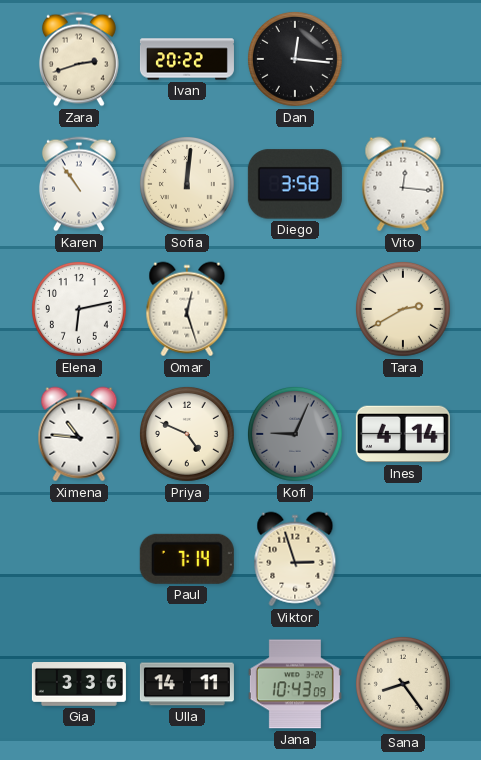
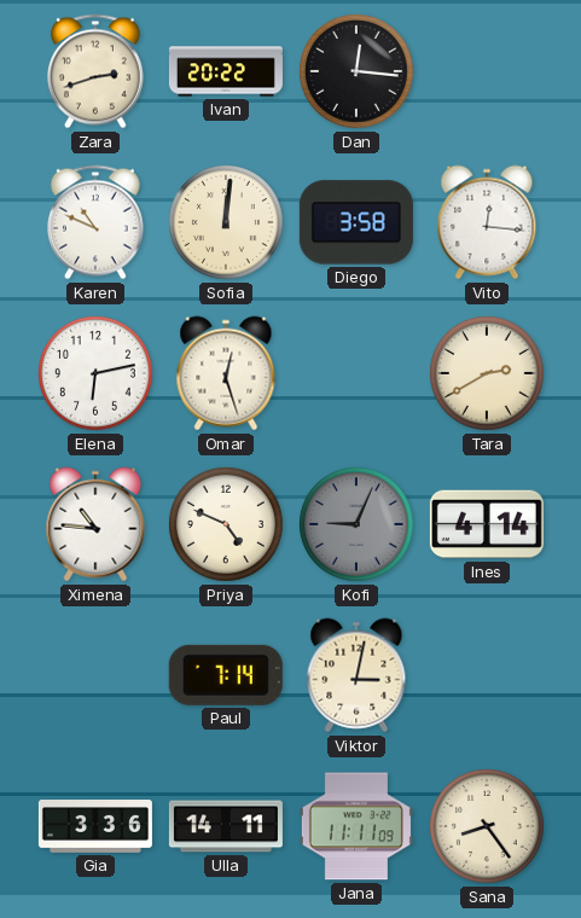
Karen: 10:54 -> 10:49
Viktor: 2:57 -> 3:02
Jana: 10:43 -> 11:11
